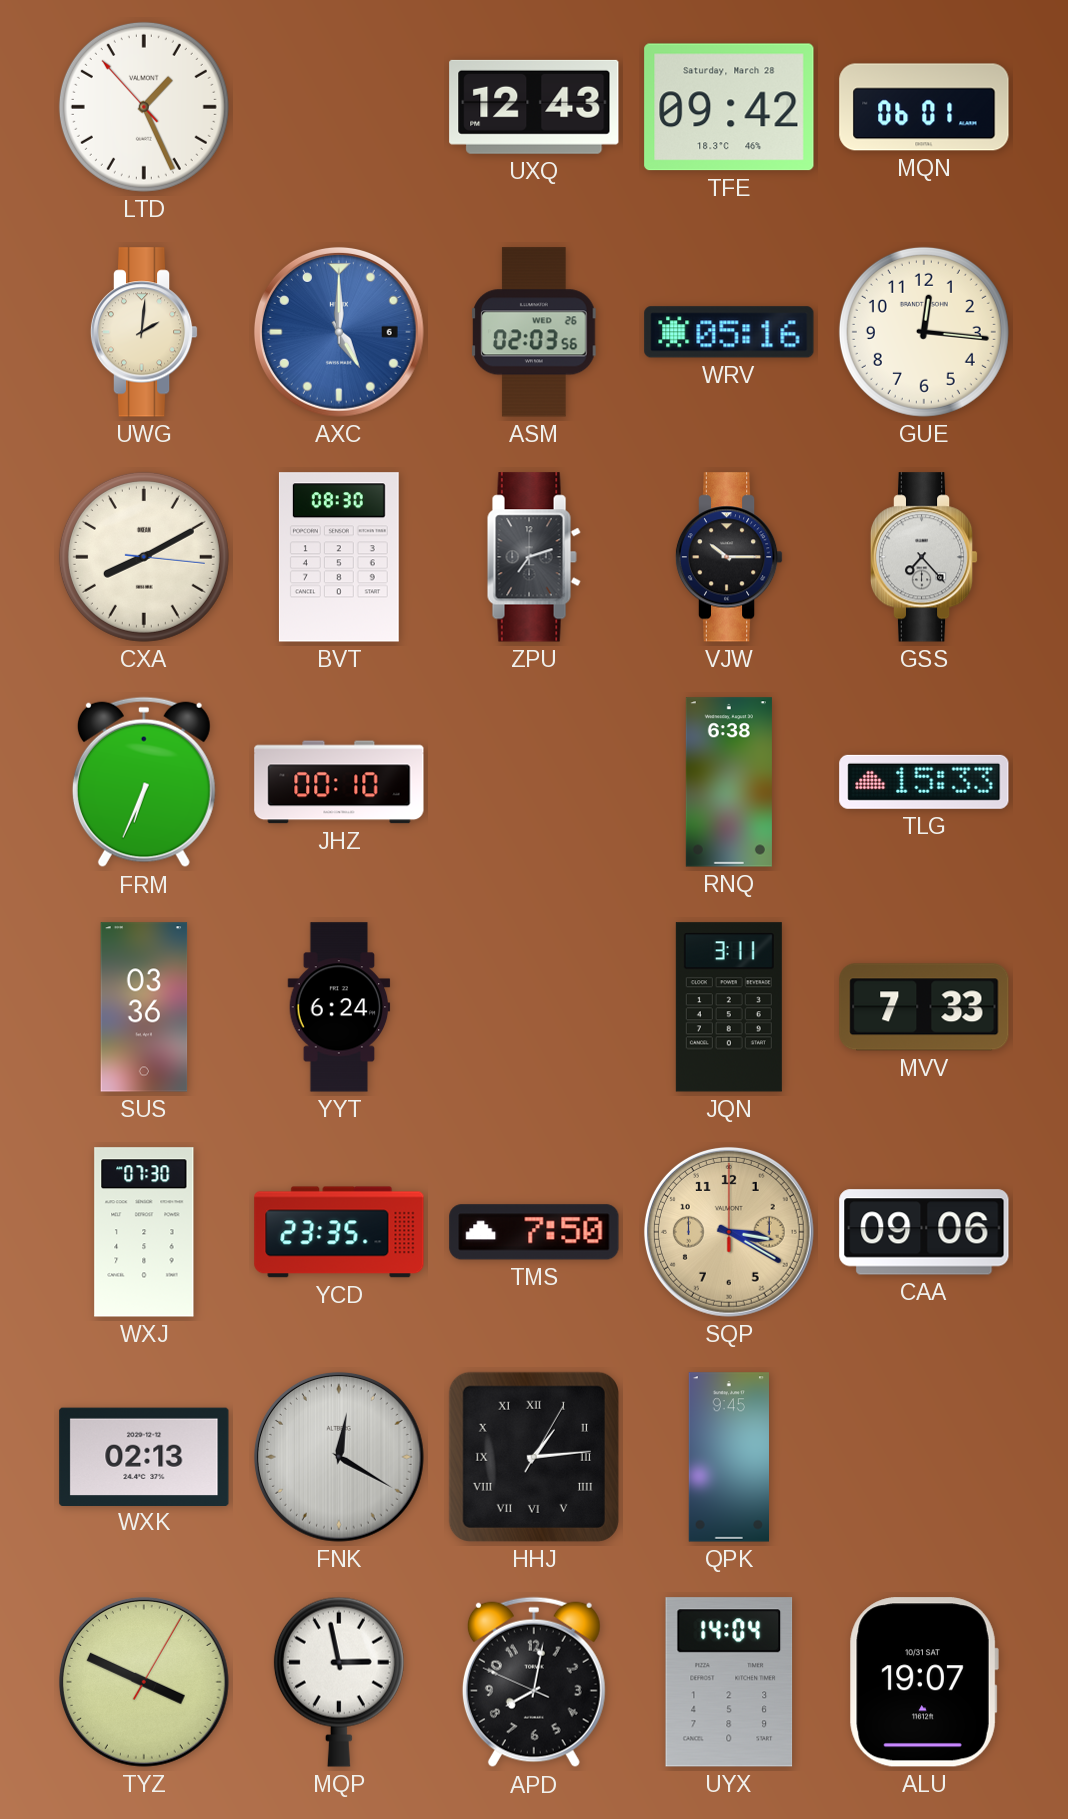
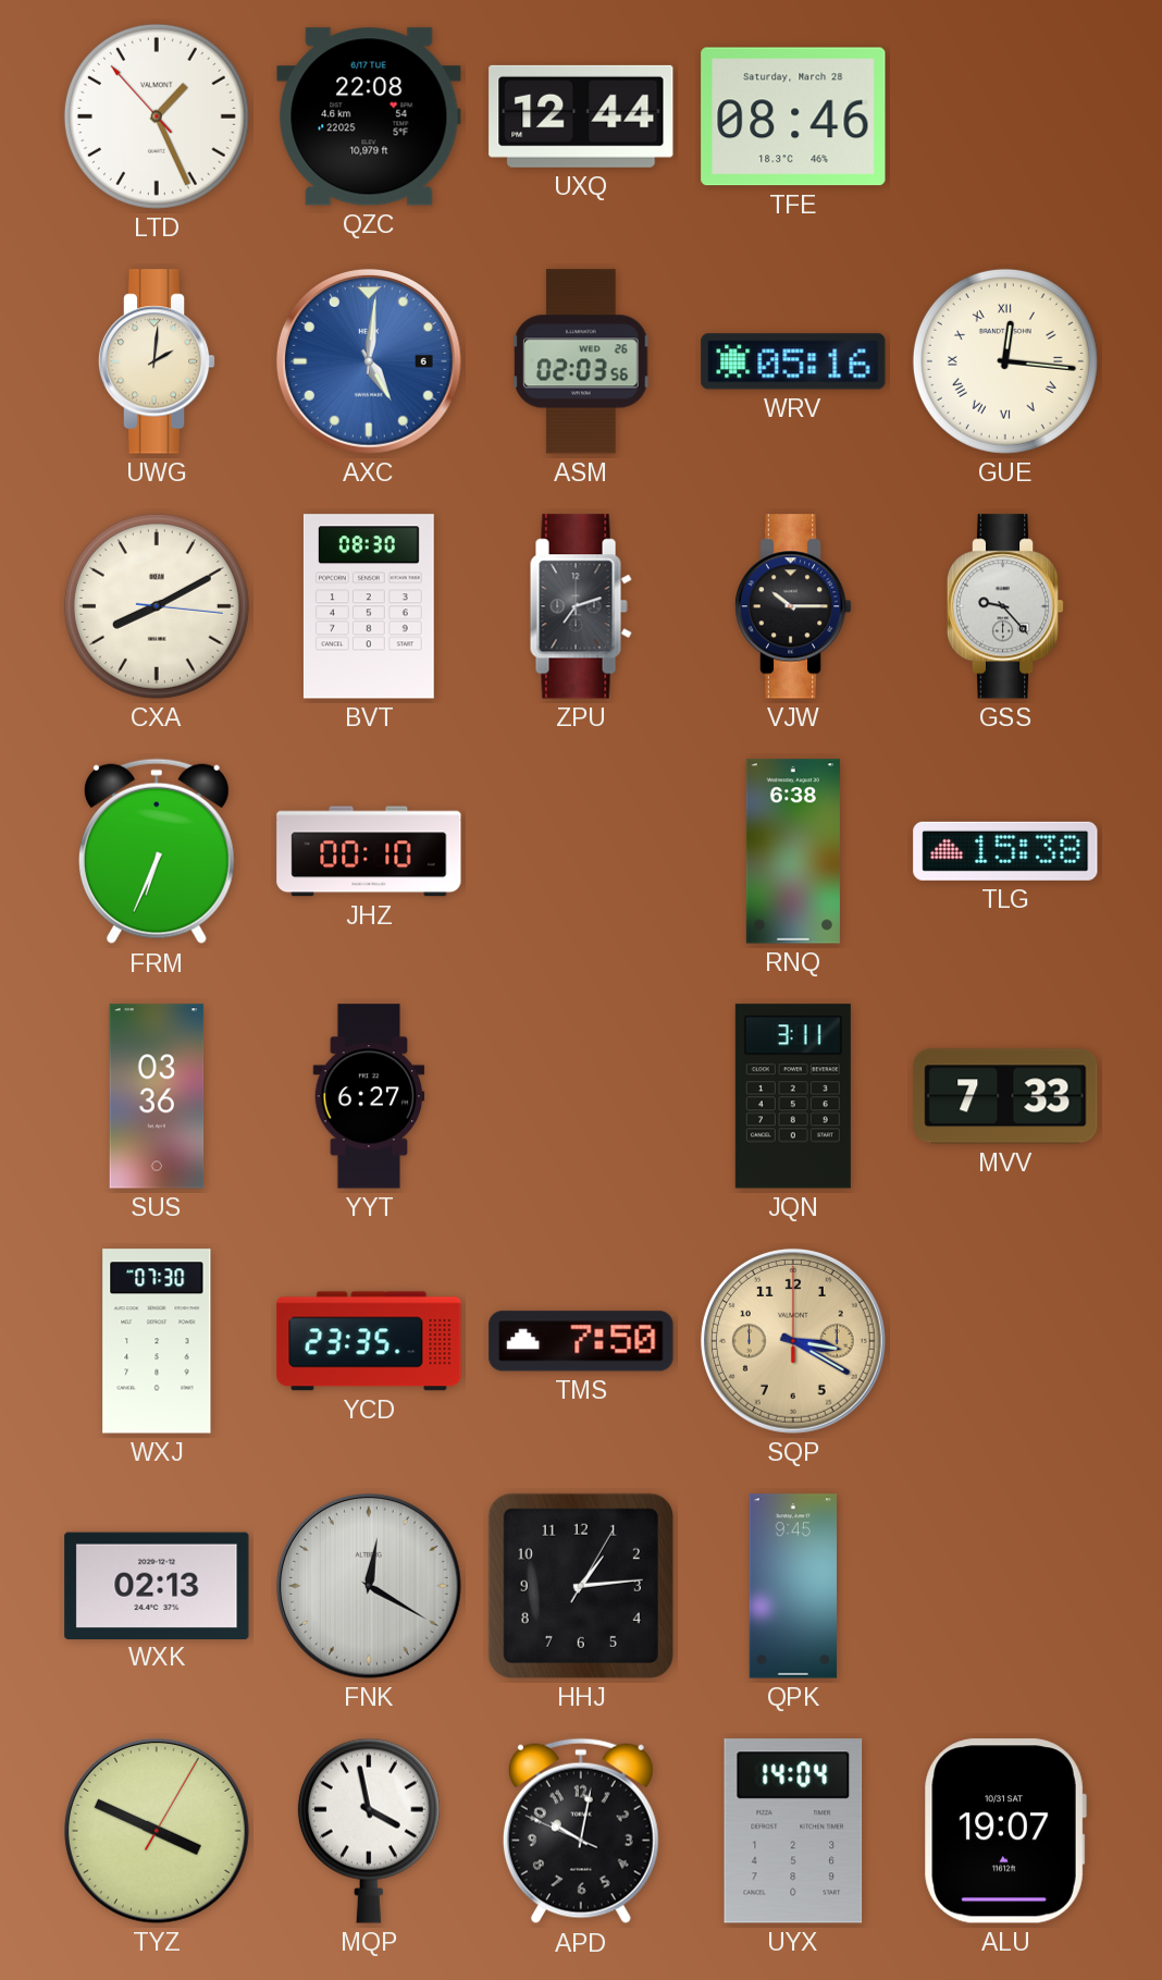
QZC: none -> 22:08
UXQ: 12:43 -> 12:44
TFE: 09:42 -> 08:46
MQN: 06:01 -> none
AXC: 5:00 -> 5:01
GUE numerals: Arabic -> Roman
GSS: 7:23 -> 9:23
TLG: 15:33 -> 15:38
YYT: 6:24 -> 6:27
CAA: 09:06 -> none
HHJ numerals: Roman -> Arabic
MQP: 2:58 -> 3:58
APD: 8:01 -> 10:01
